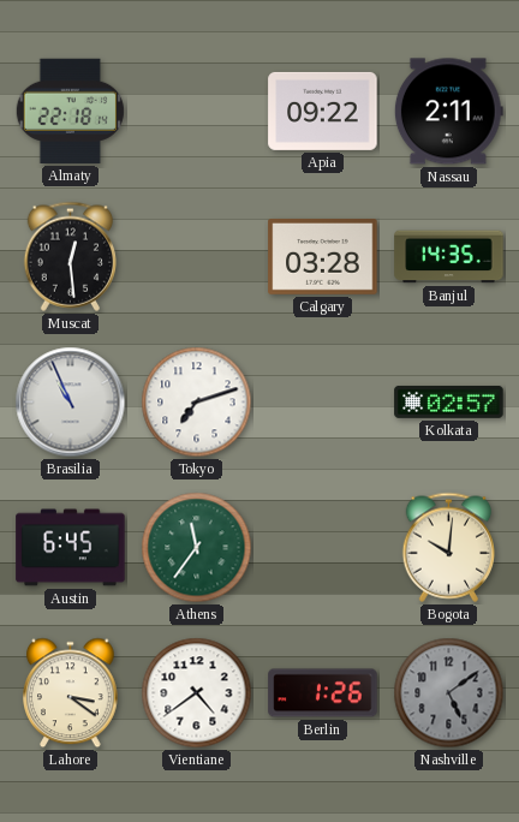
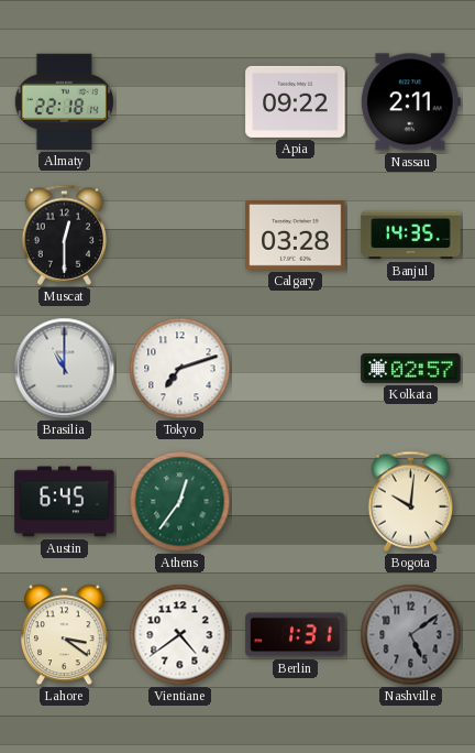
Muscat: 12:29 -> 12:30
Brasilia: 10:56 -> 11:00
Athens: 11:36 -> 12:36
Berlin: 1:26 -> 1:31
